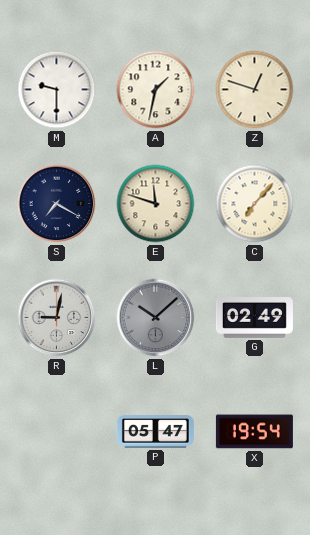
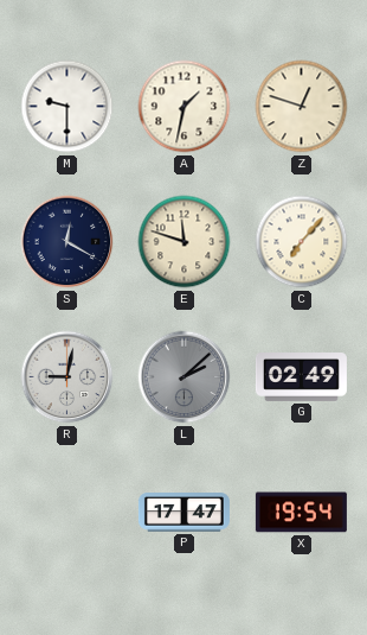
S: 7:20 -> 12:20
L: 10:08 -> 2:08
P: 05:47 -> 17:47
